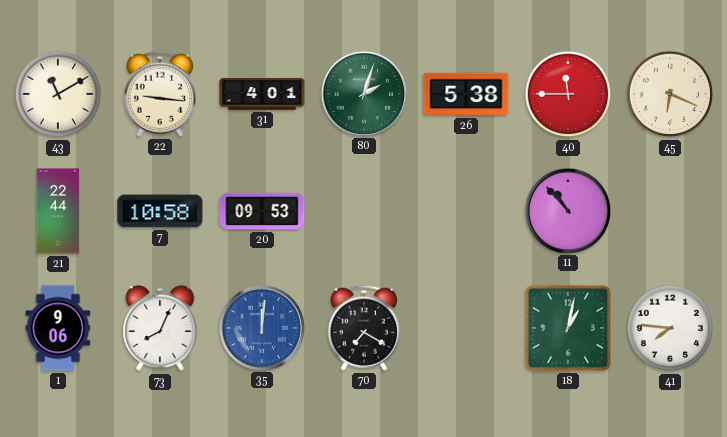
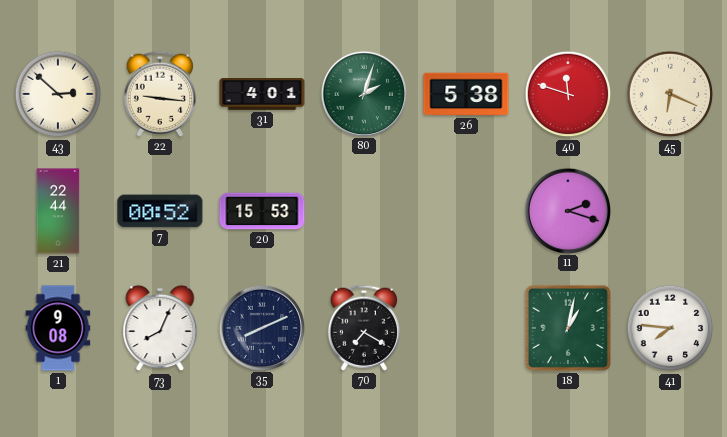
43: 11:10 -> 2:52
40: 11:45 -> 11:48
7: 10:58 -> 00:52
20: 09:53 -> 15:53
11: 10:53 -> 2:18
1: 9:06 -> 9:08
35: 12:01 -> 8:11
35 dial: blue -> navy
